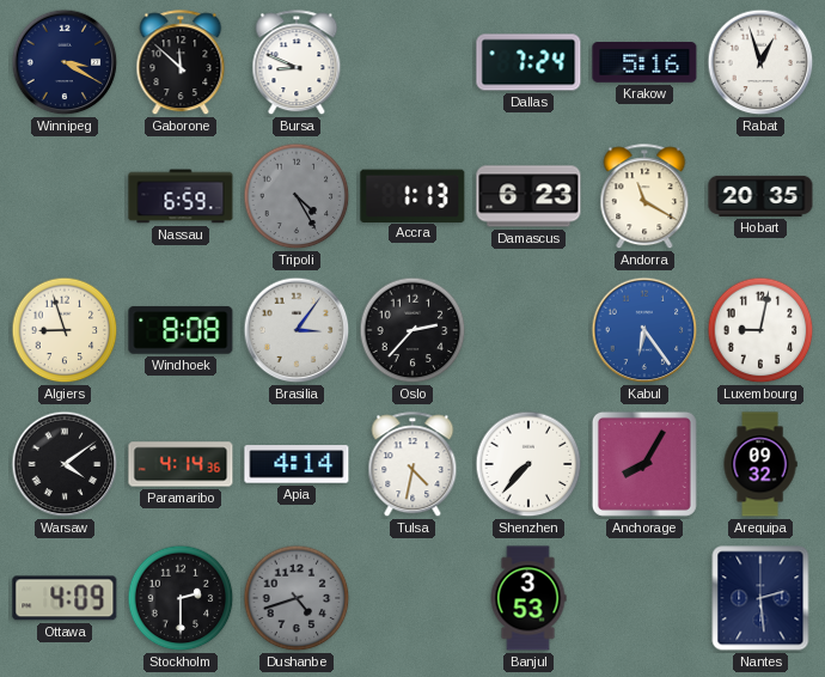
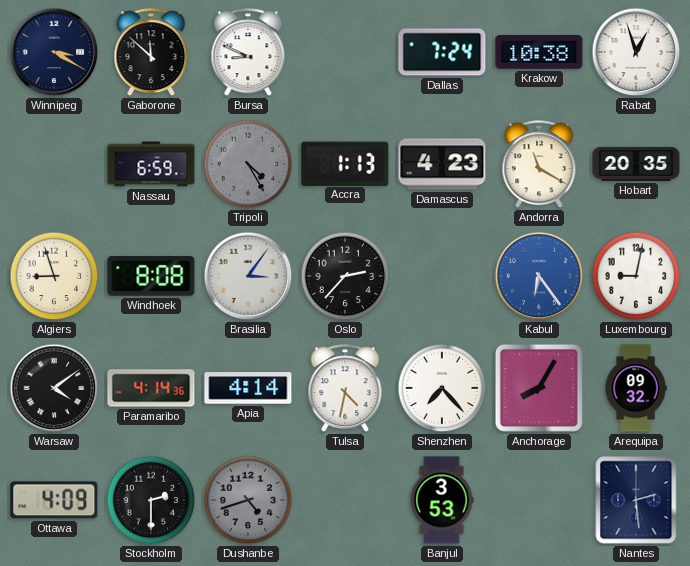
Krakow: 5:16 -> 10:38
Damascus: 6:23 -> 4:23
Shenzhen: 7:37 -> 7:23
